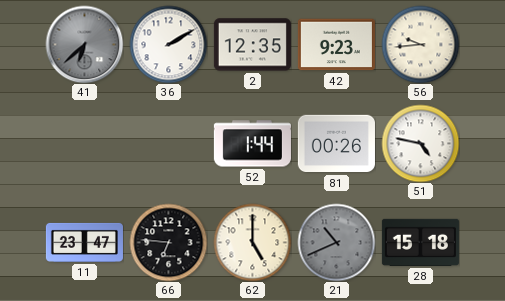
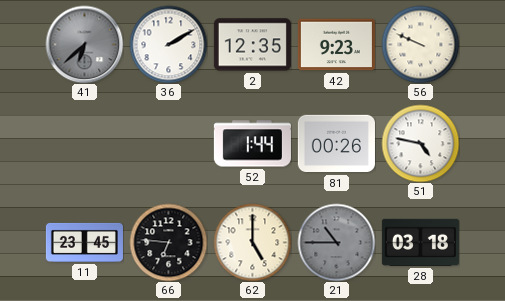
56: 9:44 -> 9:49
11: 23:47 -> 23:45
21: 10:41 -> 10:45
28: 15:18 -> 03:18
